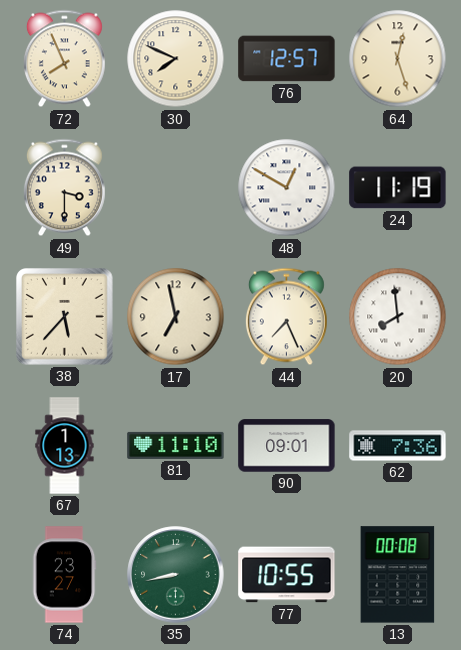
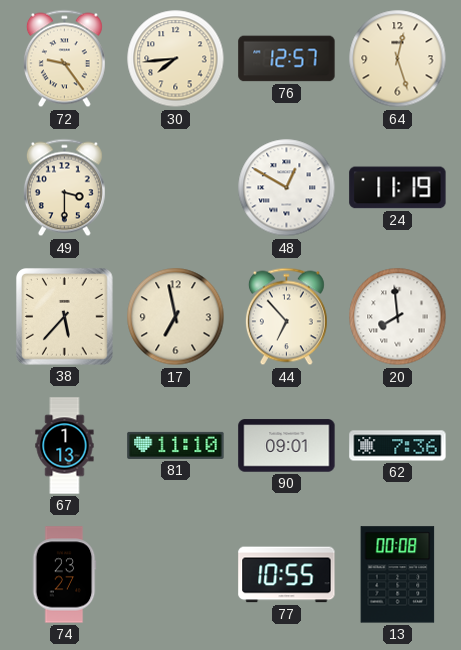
72: 7:56 -> 9:24
30: 7:49 -> 7:44
44: 7:26 -> 6:53
35: 8:43 -> none
